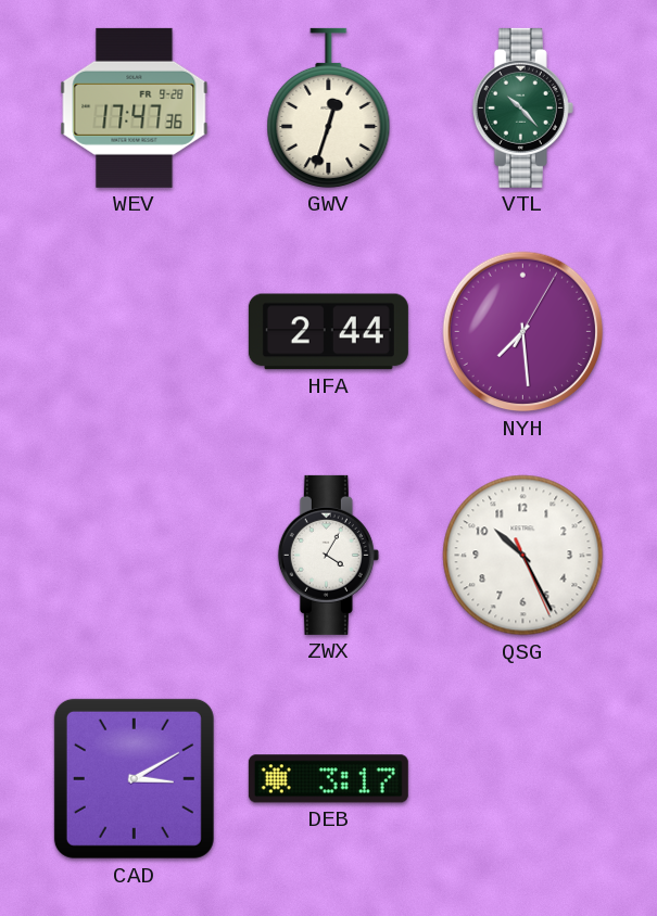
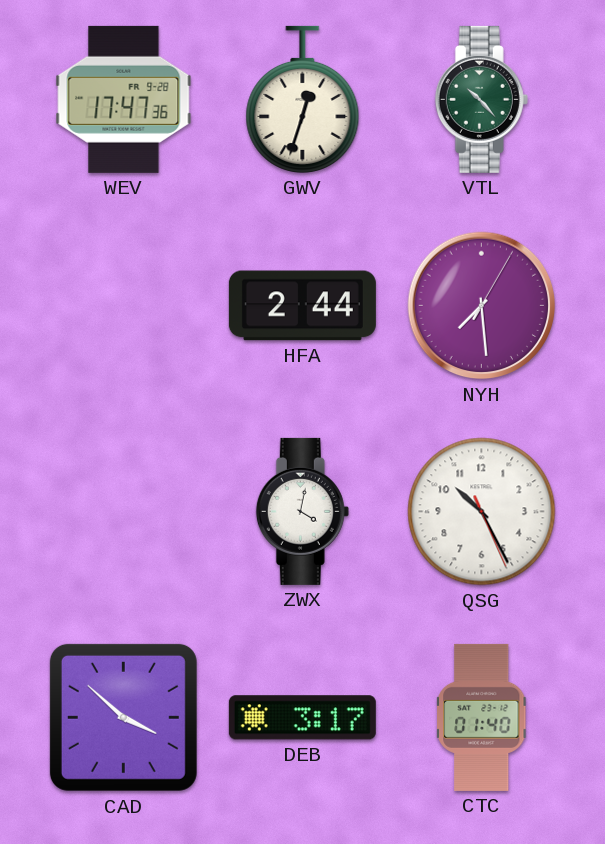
ZWX: 4:05 -> 4:02
CAD: 3:10 -> 3:52
CTC: none -> 01:40
